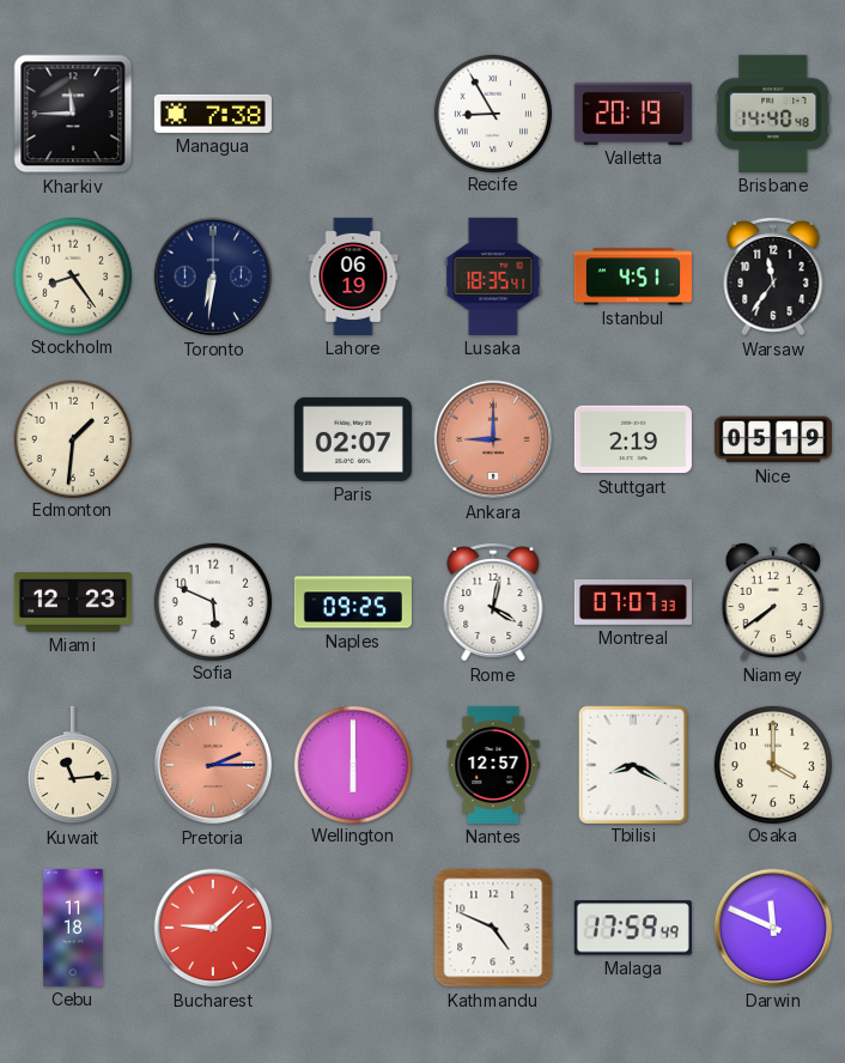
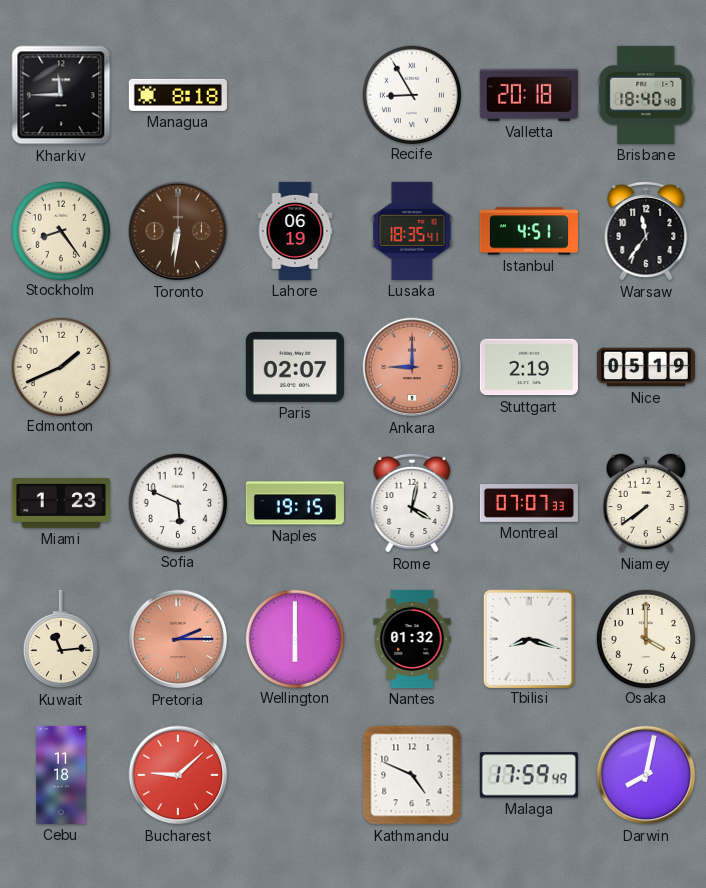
Managua: 7:38 -> 8:18
Valletta: 20:19 -> 20:18
Brisbane: 14:40 -> 18:40
Toronto dial: navy -> brown
Edmonton: 1:31 -> 1:41
Miami: 12:23 -> 1:23
Naples: 09:25 -> 19:15
Nantes: 12:57 -> 01:32
Tbilisi: 8:20 -> 8:18
Darwin: 11:49 -> 8:02
